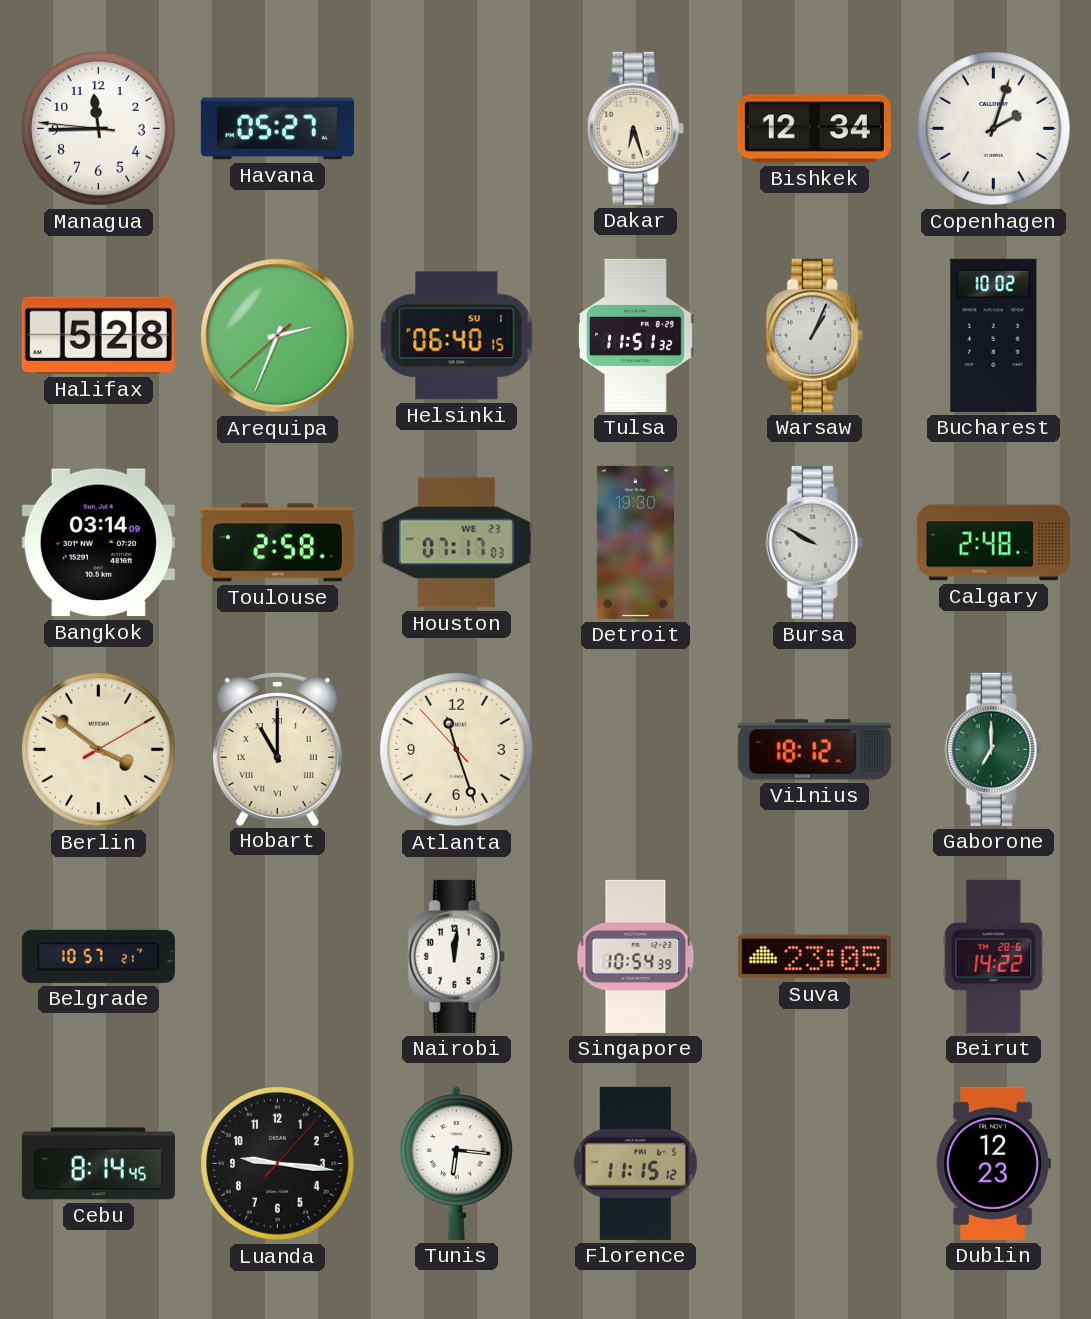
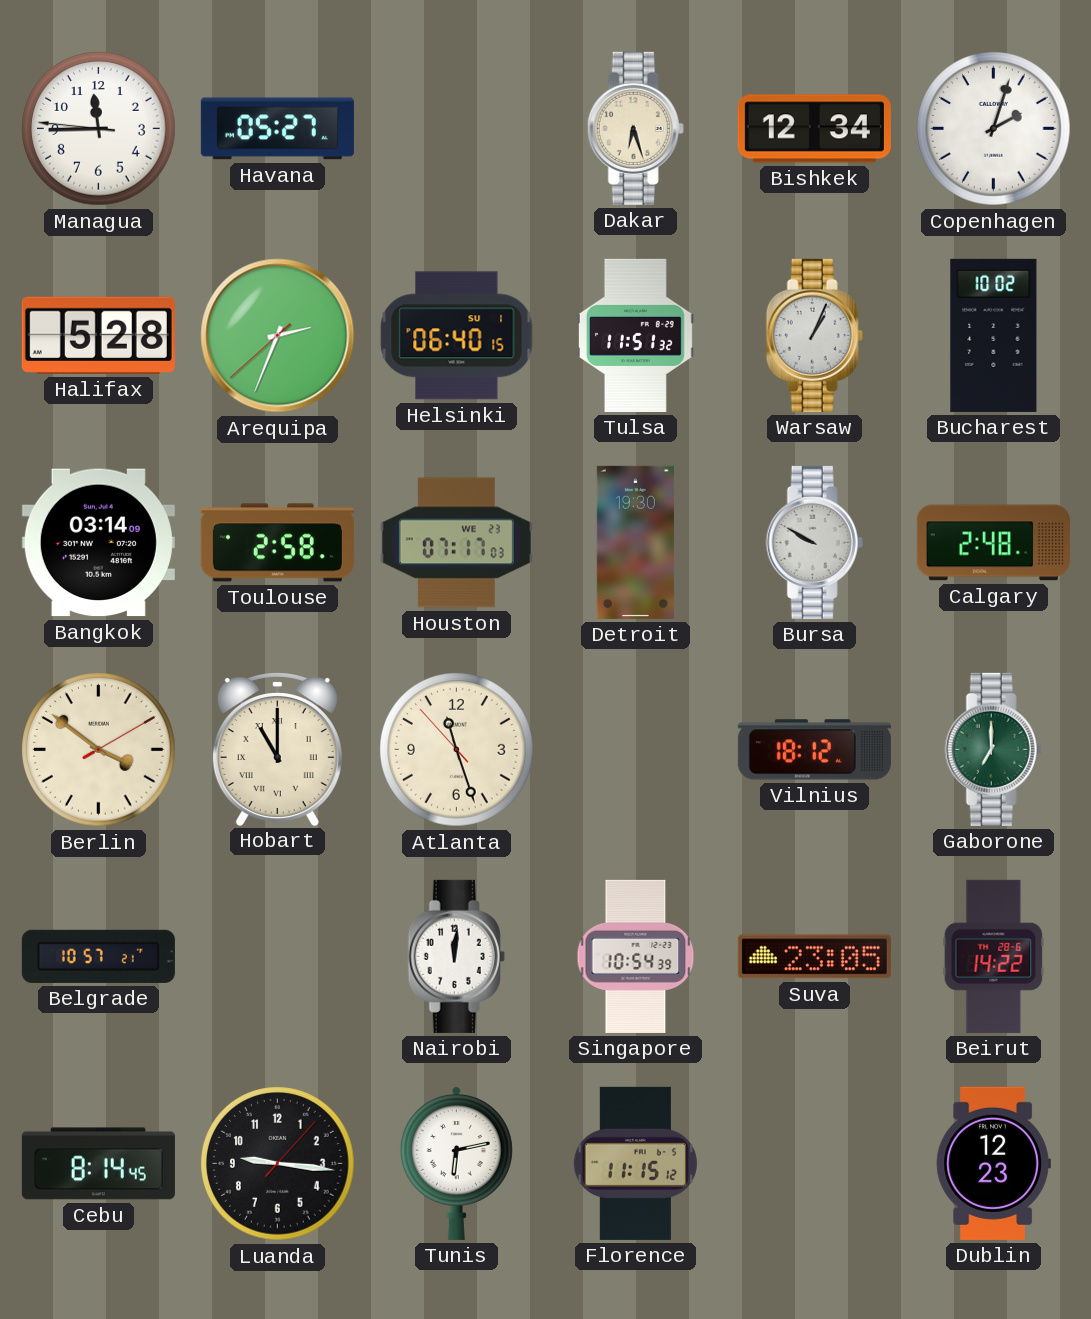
Tunis: 6:16 -> 6:13
